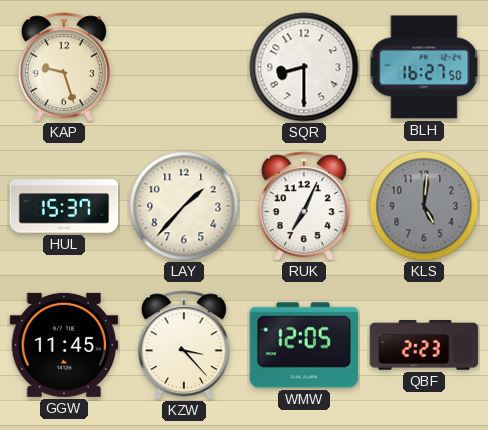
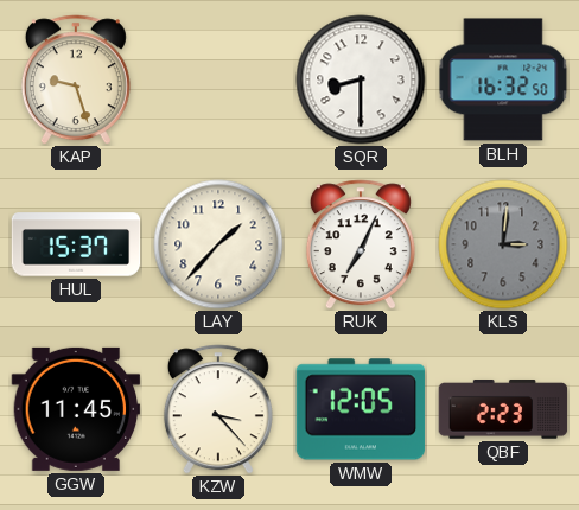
BLH: 16:27 -> 16:32
KLS: 5:01 -> 3:01
